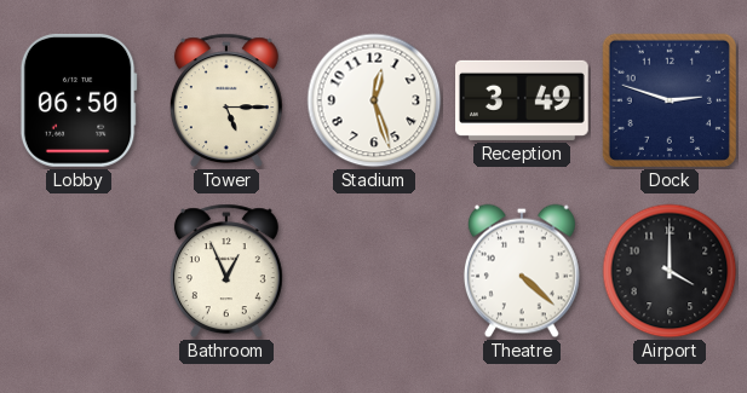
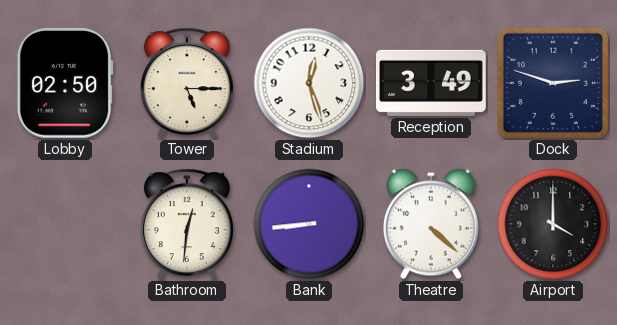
Lobby: 06:50 -> 02:50
Bathroom: 12:56 -> 12:31
Bank: none -> 8:44
